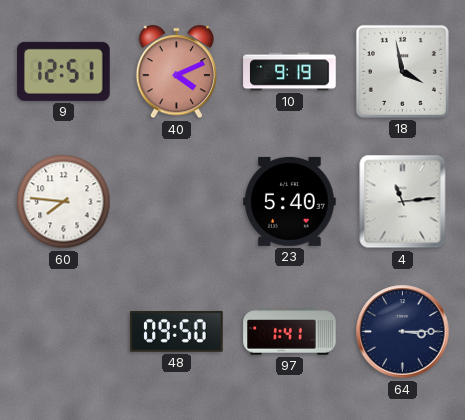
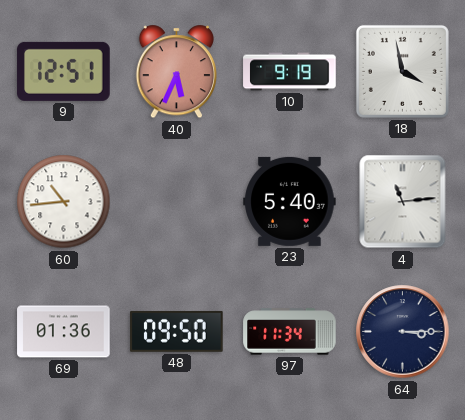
40: 4:11 -> 5:34
60: 7:46 -> 10:44
69: none -> 01:36
97: 1:41 -> 11:34
